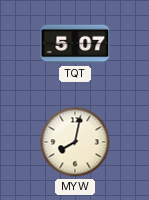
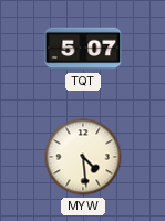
MYW: 8:02 -> 4:29
